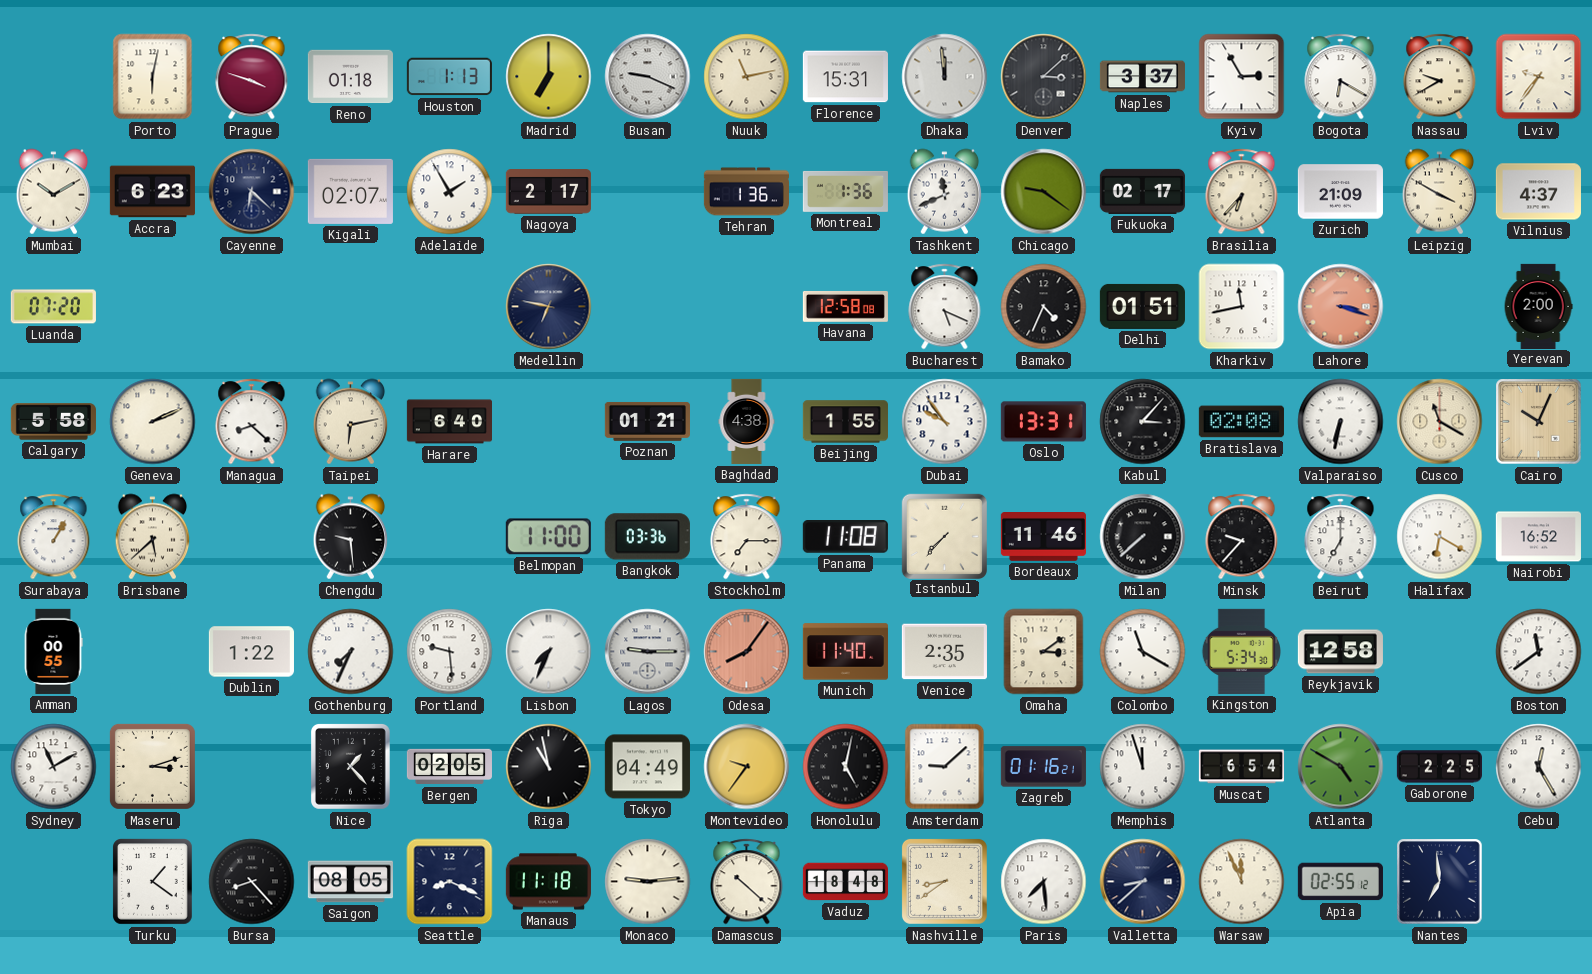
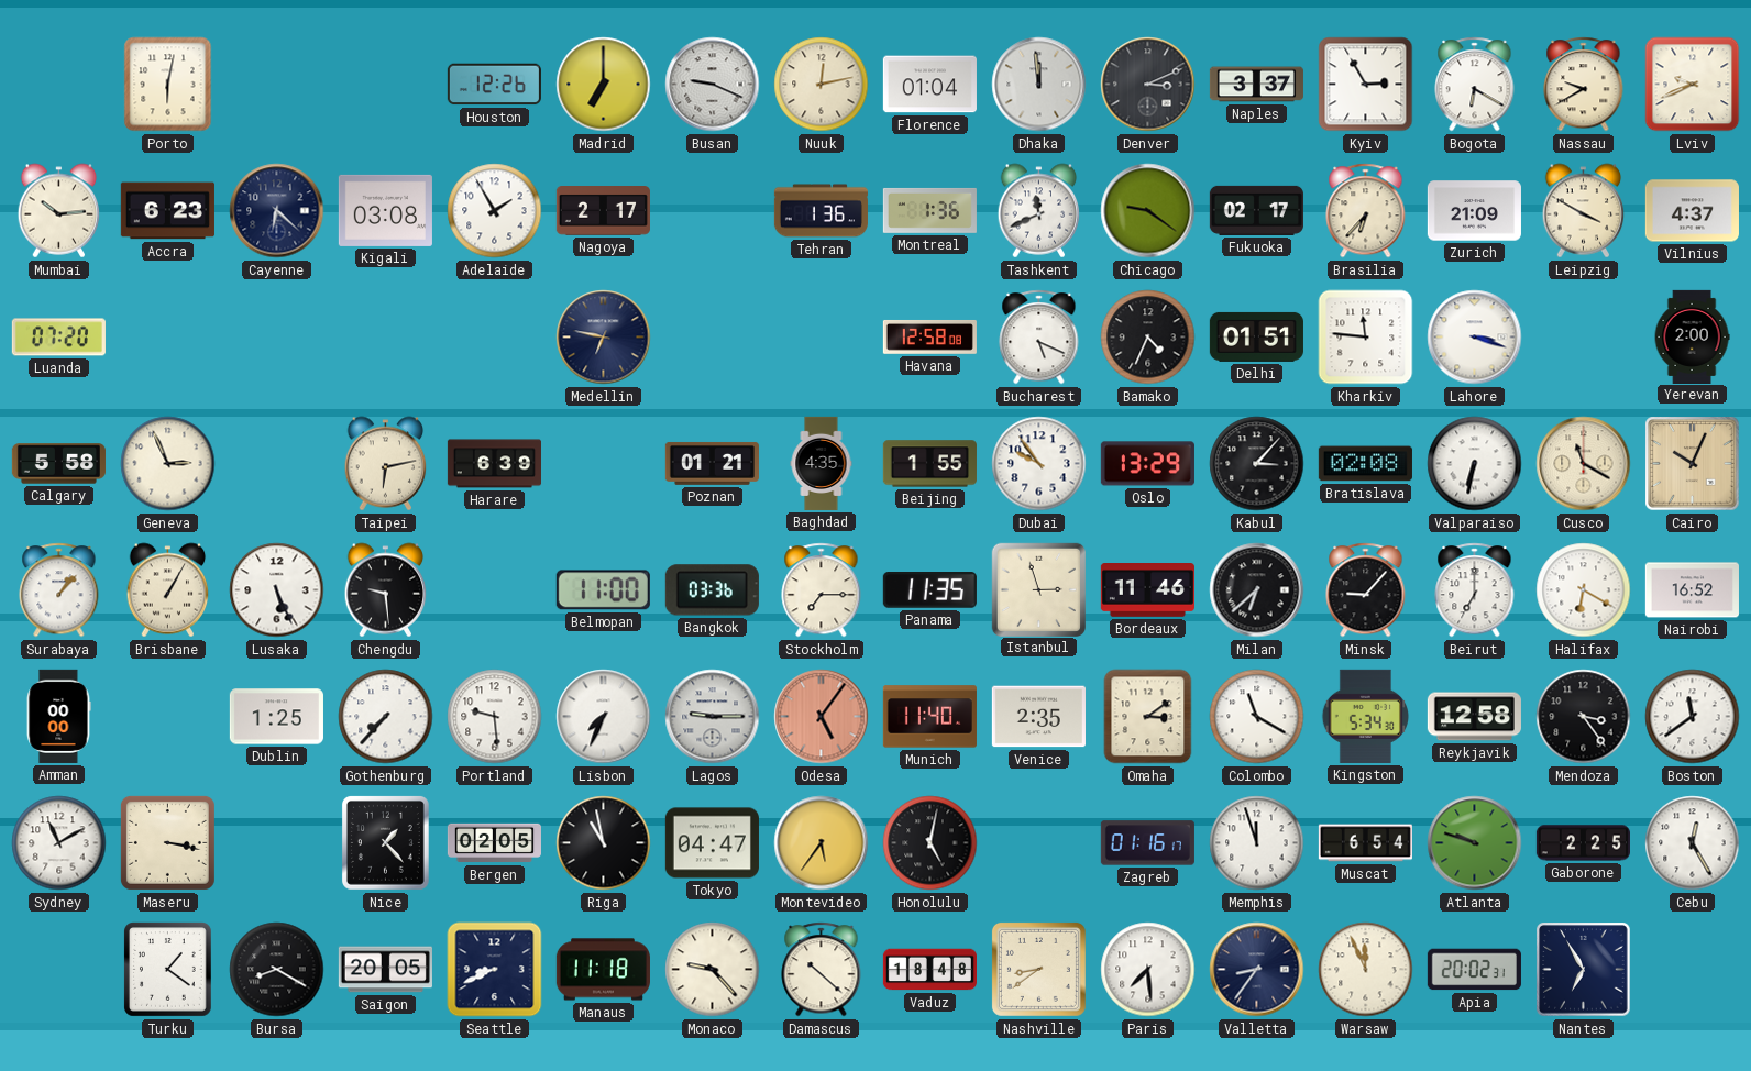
Prague: 3:48 -> none
Reno: 01:18 -> none
Houston: 1:13 -> 12:26
Nuuk: 11:13 -> 12:13
Florence: 15:31 -> 01:04
Denver: 3:08 -> 3:11
Lviv: 9:36 -> 9:41
Mumbai: 10:10 -> 10:14
Kigali: 02:07 -> 03:08
Kharkiv: 11:43 -> 11:46
Lahore dial: salmon -> white
Geneva: 2:11 -> 2:56
Managua: 8:22 -> none
Harare: 6:40 -> 6:39
Baghdad: 4:38 -> 4:35
Oslo: 13:31 -> 13:29
Surabaya: 1:05 -> 1:07
Brisbane: 5:38 -> 1:05
Lusaka: none -> 5:26
Panama: 11:08 -> 11:35
Istanbul: 7:37 -> 2:57
Milan: 7:38 -> 6:38
Minsk: 9:37 -> 9:07
Amman: 00:55 -> 00:00
Dublin: 1:22 -> 1:25
Gothenburg: 7:34 -> 7:37
Odesa: 8:06 -> 5:06
Mendoza: none -> 3:24
Maseru: 3:12 -> 3:17
Tokyo: 04:49 -> 04:47
Montevideo: 9:36 -> 5:36
Amsterdam: 9:08 -> none
Zagreb: 01:16:21 -> 01:16:17
Atlanta: 4:50 -> 9:48
Bursa: 8:23 -> 8:20
Saigon: 08:05 -> 20:05
Seattle: 8:19 -> 8:41
Monaco: 9:14 -> 9:23
Valletta: 8:38 -> 8:36
Apia: 02:55 -> 20:02
Nantes: 6:59 -> 6:55
